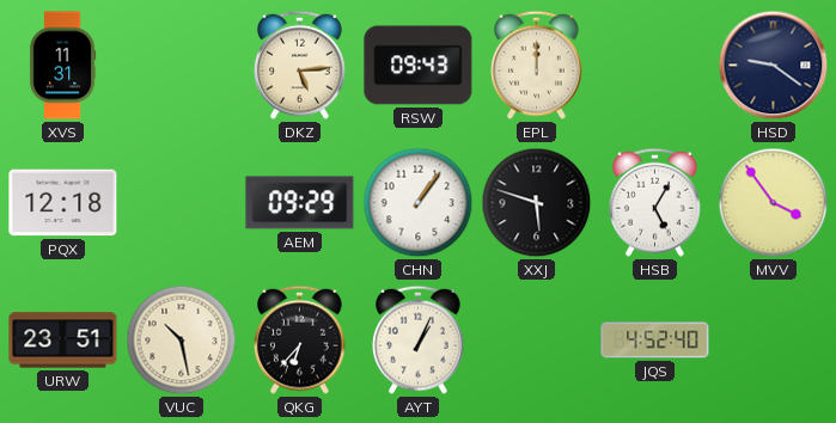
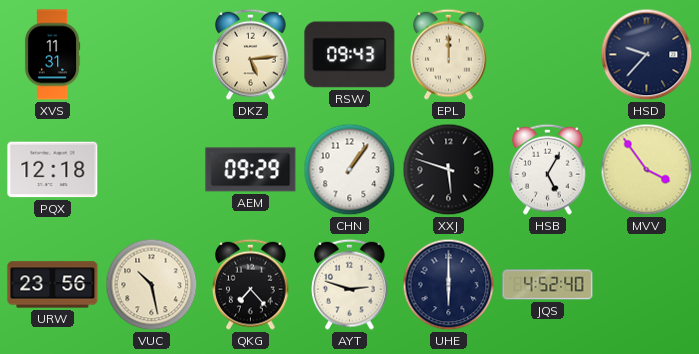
HSD: 9:21 -> 9:37
URW: 23:51 -> 23:56
QKG: 6:37 -> 7:23
AYT: 1:04 -> 2:48
UHE: none -> 6:00
